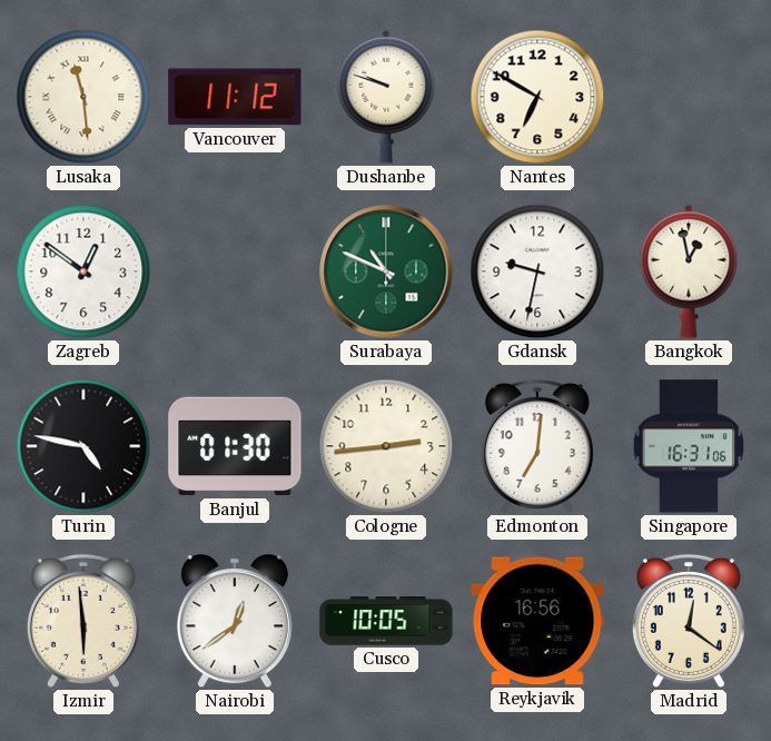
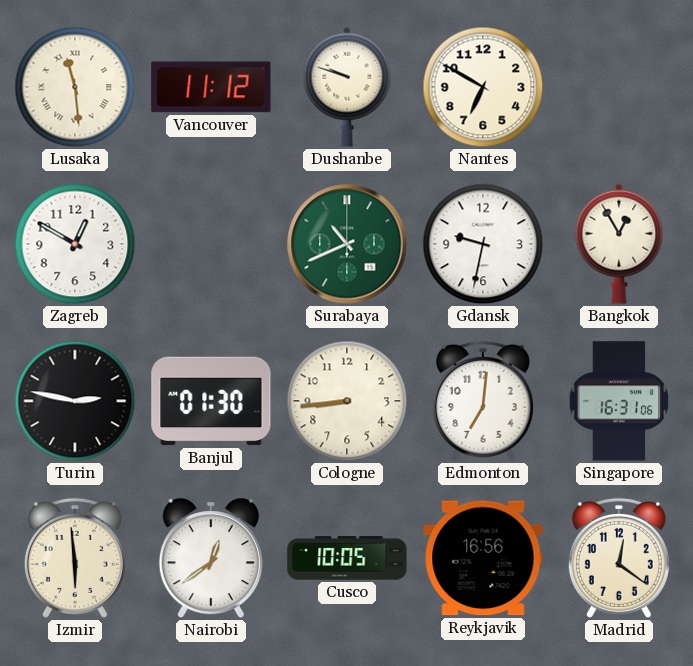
Zagreb: 12:51 -> 12:50
Surabaya: 10:49 -> 10:41
Bangkok: 12:58 -> 12:55
Turin: 4:47 -> 2:47
Cologne: 2:44 -> 8:44
